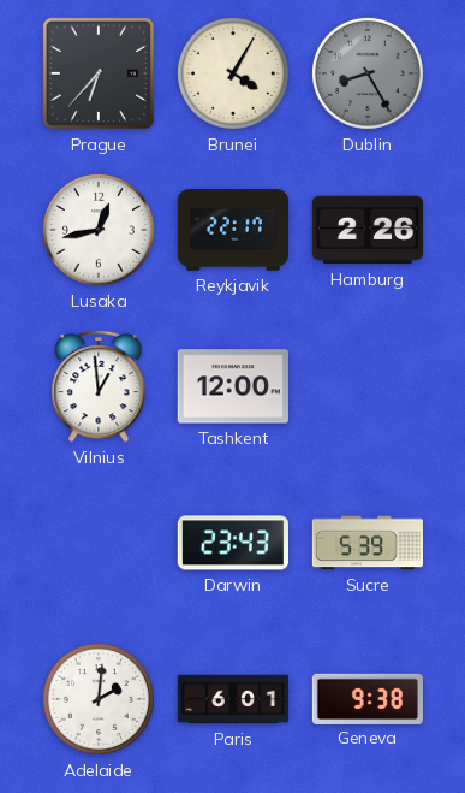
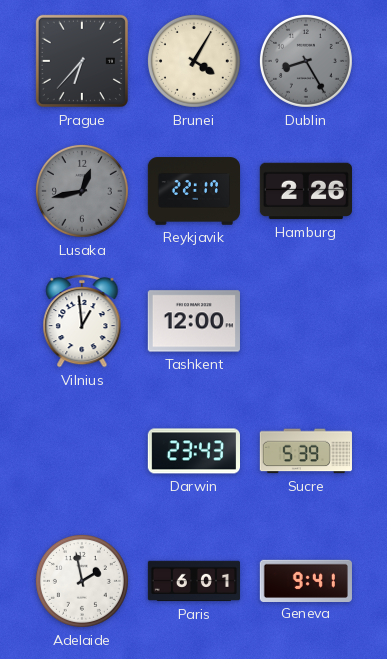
Lusaka dial: white -> grey
Adelaide: 2:01 -> 1:58
Geneva: 9:38 -> 9:41
